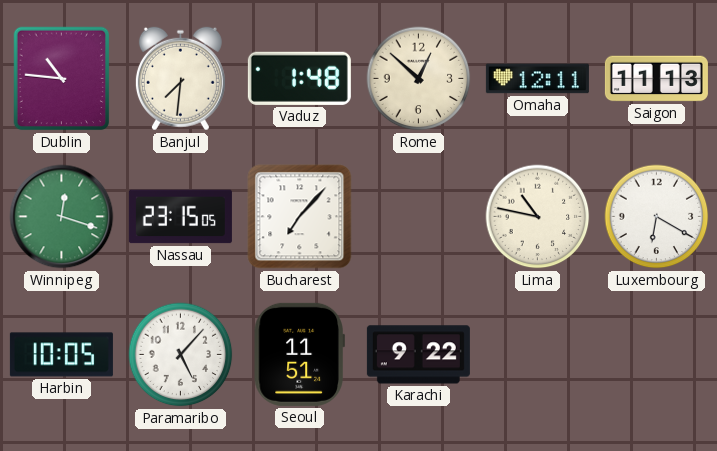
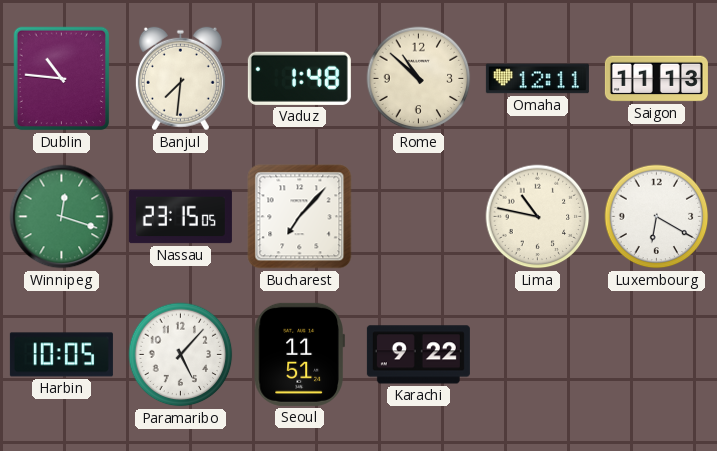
Rome: 12:52 -> 10:52
